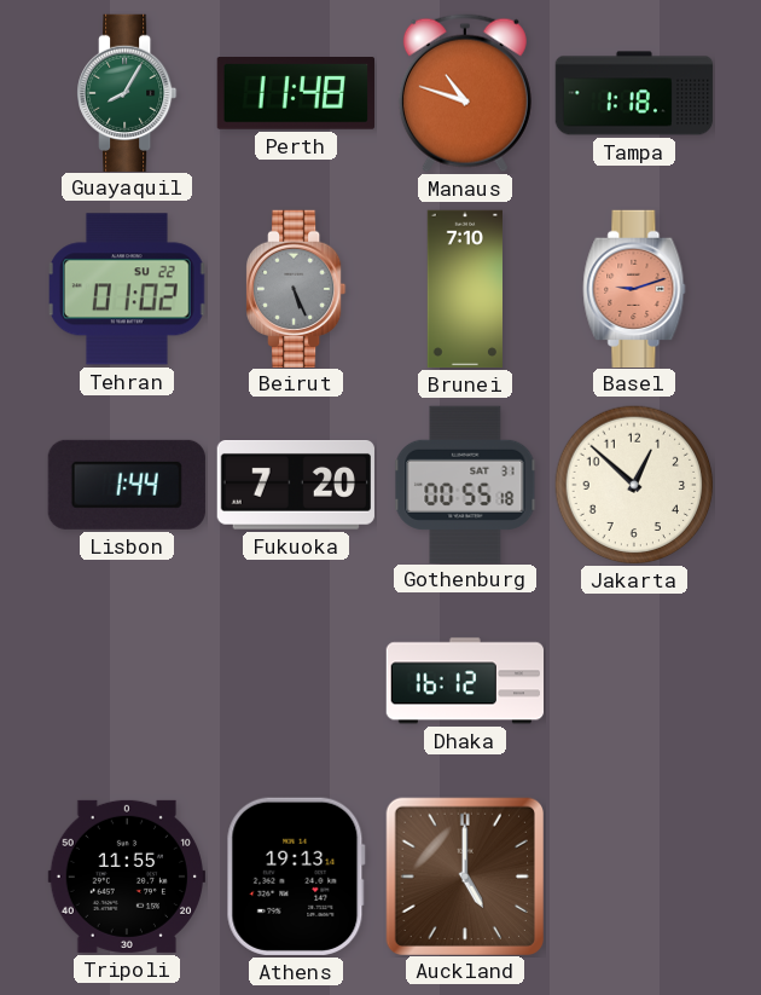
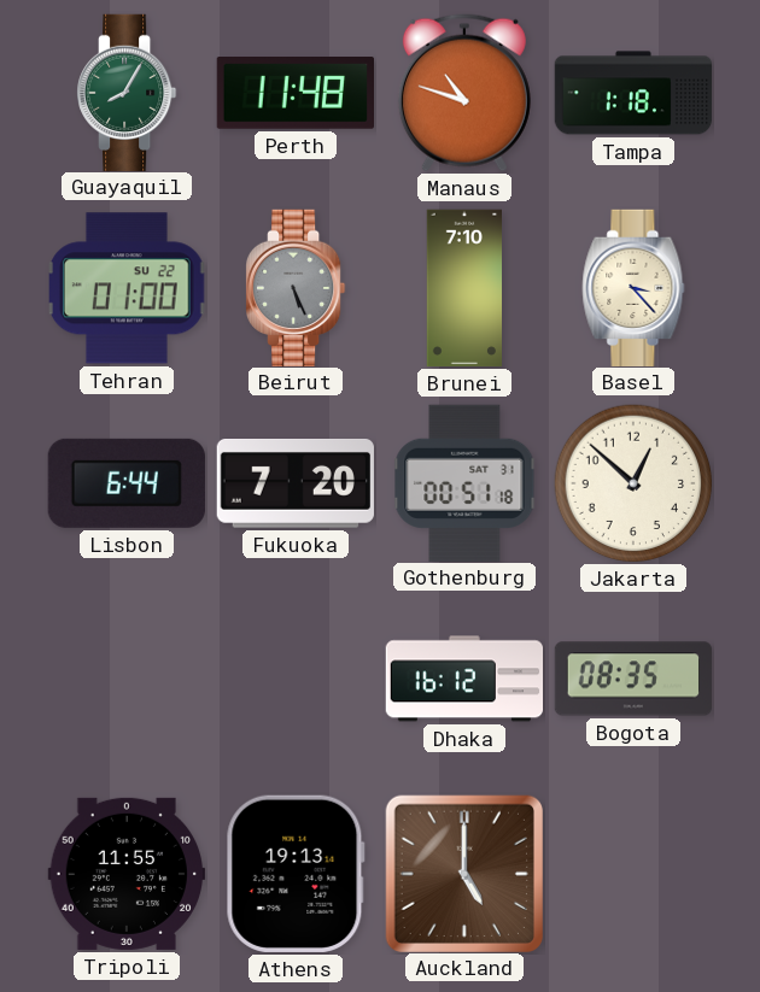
Tehran: 01:02 -> 01:00
Basel: 9:12 -> 3:23
Basel dial: salmon -> cream
Lisbon: 1:44 -> 6:44
Gothenburg: 00:55 -> 00:51
Bogota: none -> 08:35
